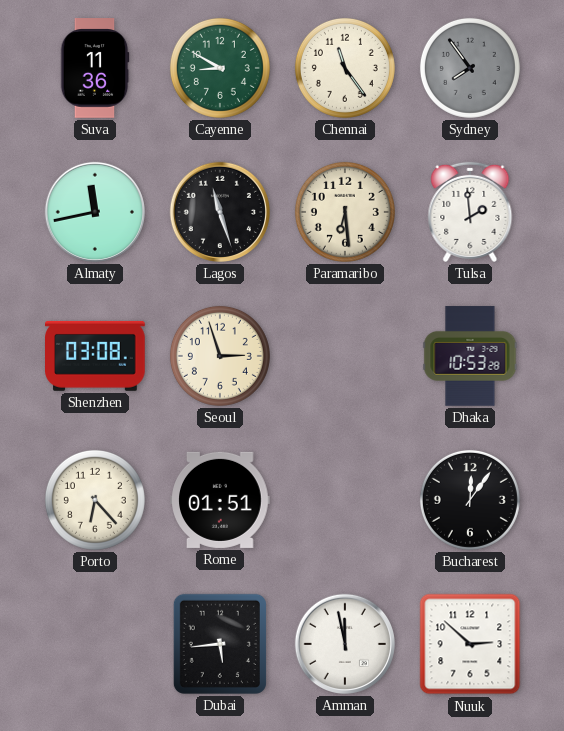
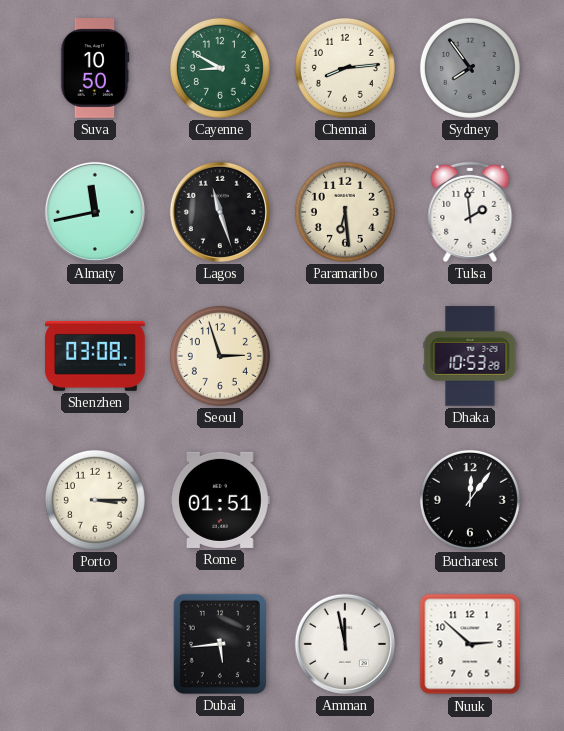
Suva: 11:36 -> 10:50
Chennai: 11:24 -> 8:14
Porto: 6:23 -> 3:15
